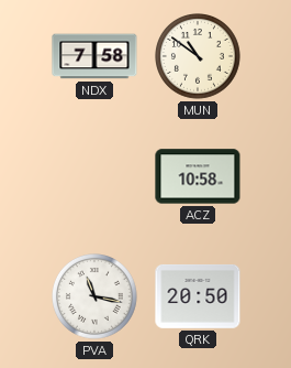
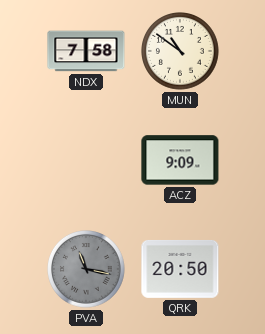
ACZ: 10:58 -> 9:09
PVA dial: white -> grey
